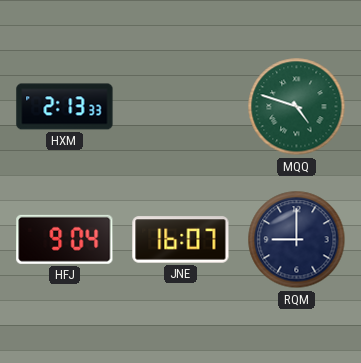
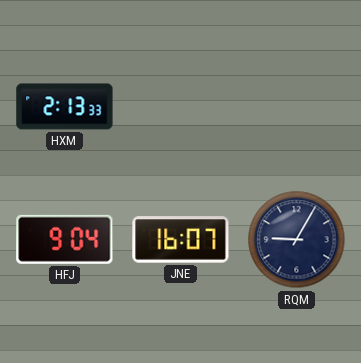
MQQ: 4:48 -> none
RQM: 9:00 -> 9:05
